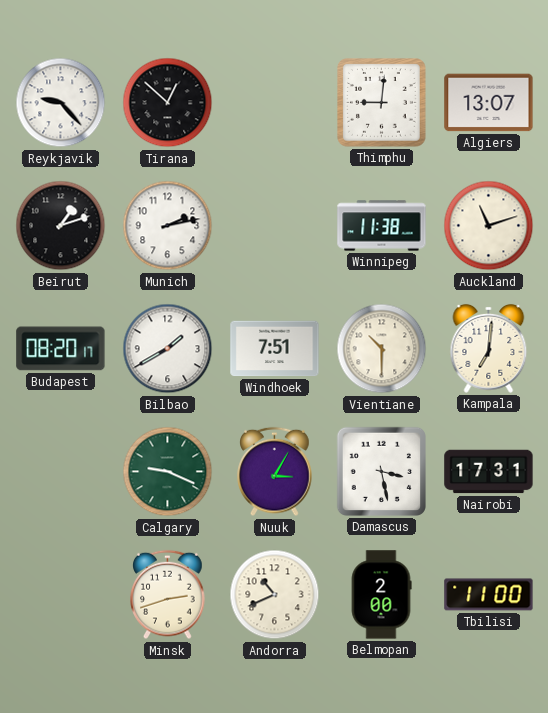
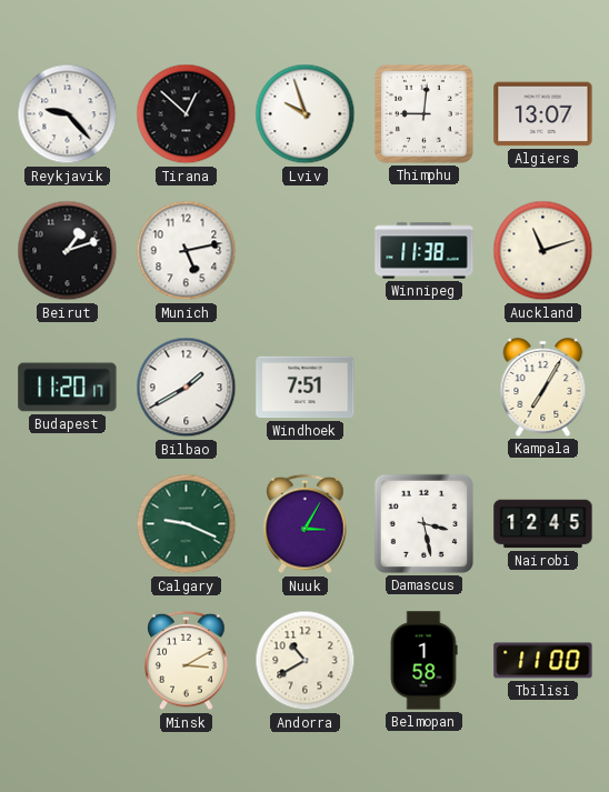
Lviv: none -> 9:57
Munich: 2:13 -> 5:13
Budapest: 08:20 -> 11:20
Vientiane: 10:30 -> none
Kampala: 7:01 -> 7:05
Nairobi: 17:31 -> 12:45
Minsk: 2:42 -> 3:10
Andorra: 10:41 -> 10:40
Belmopan: 2:00 -> 1:58
